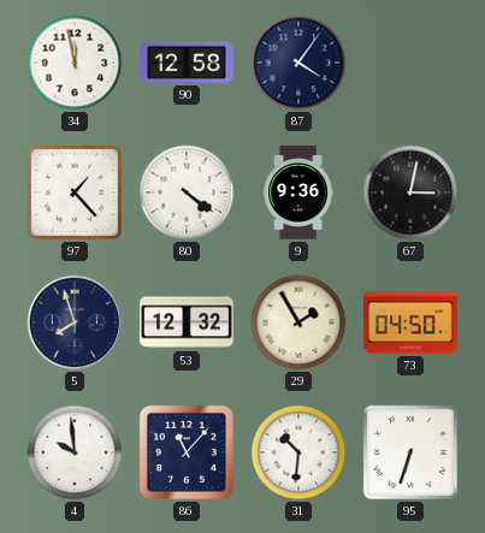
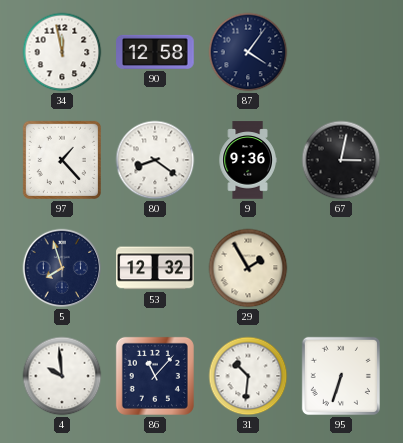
80: 4:21 -> 8:21
73: 04:50 -> none
